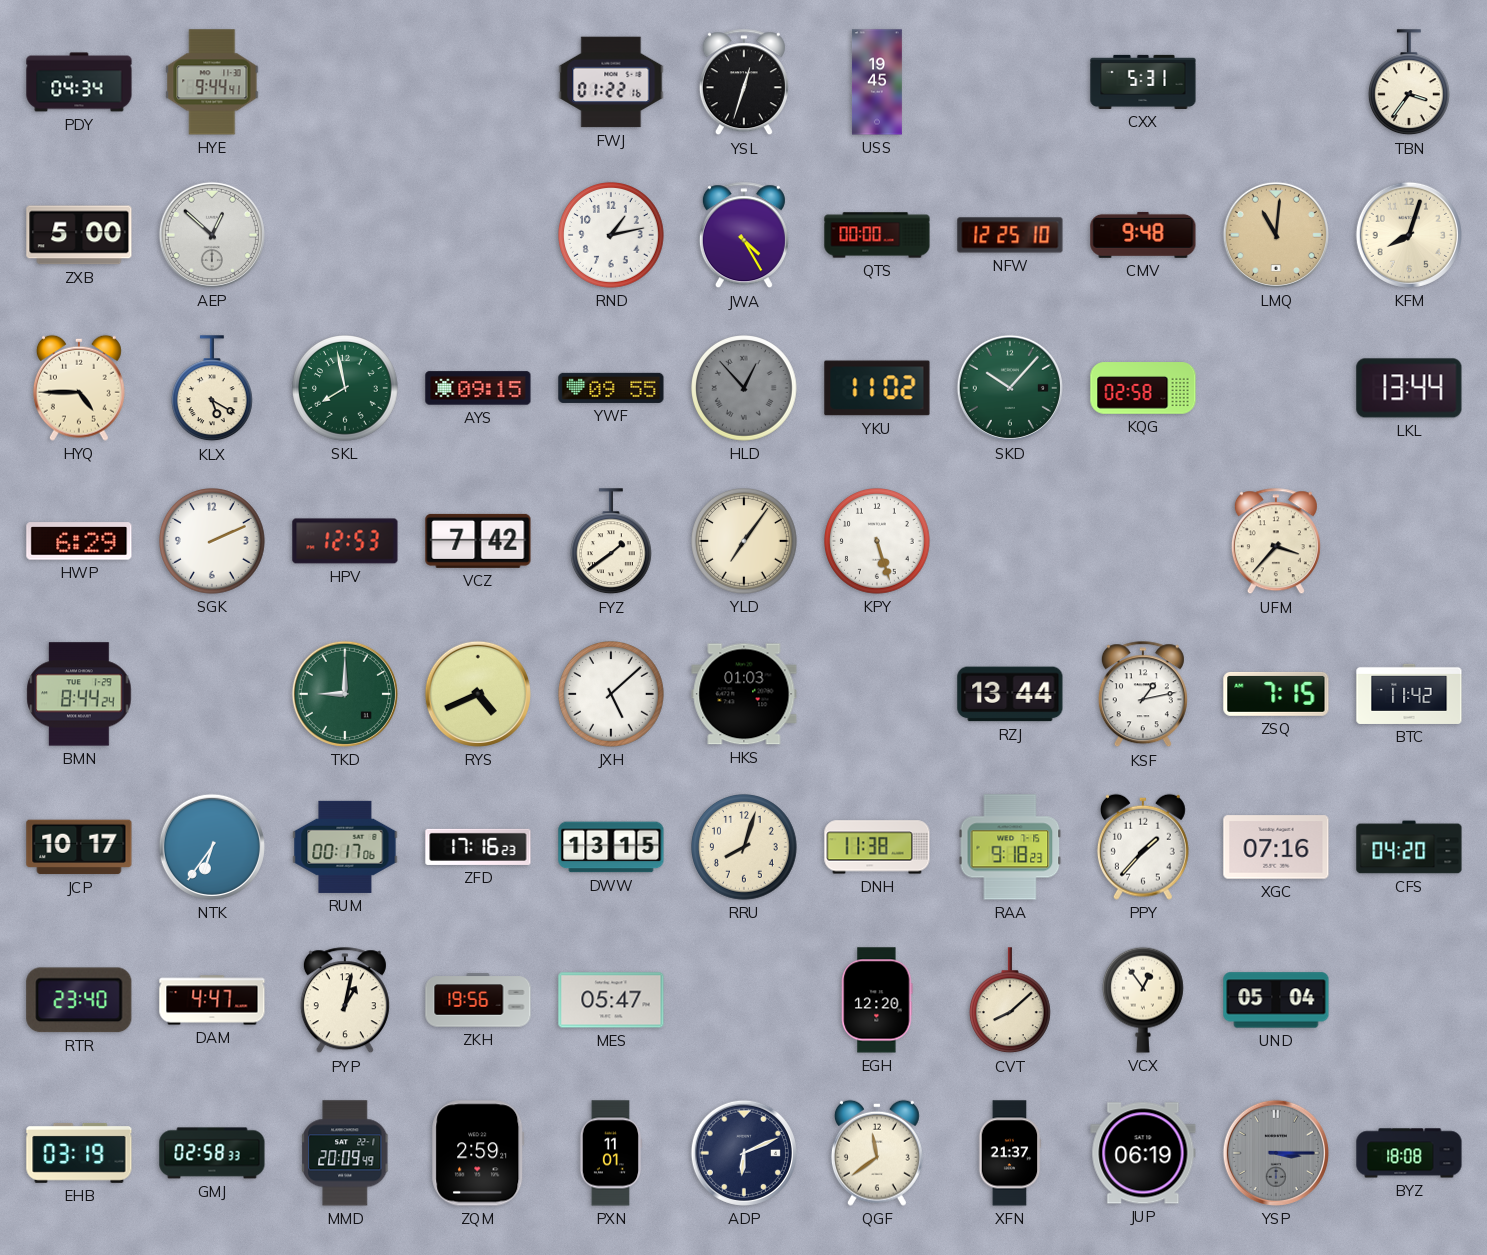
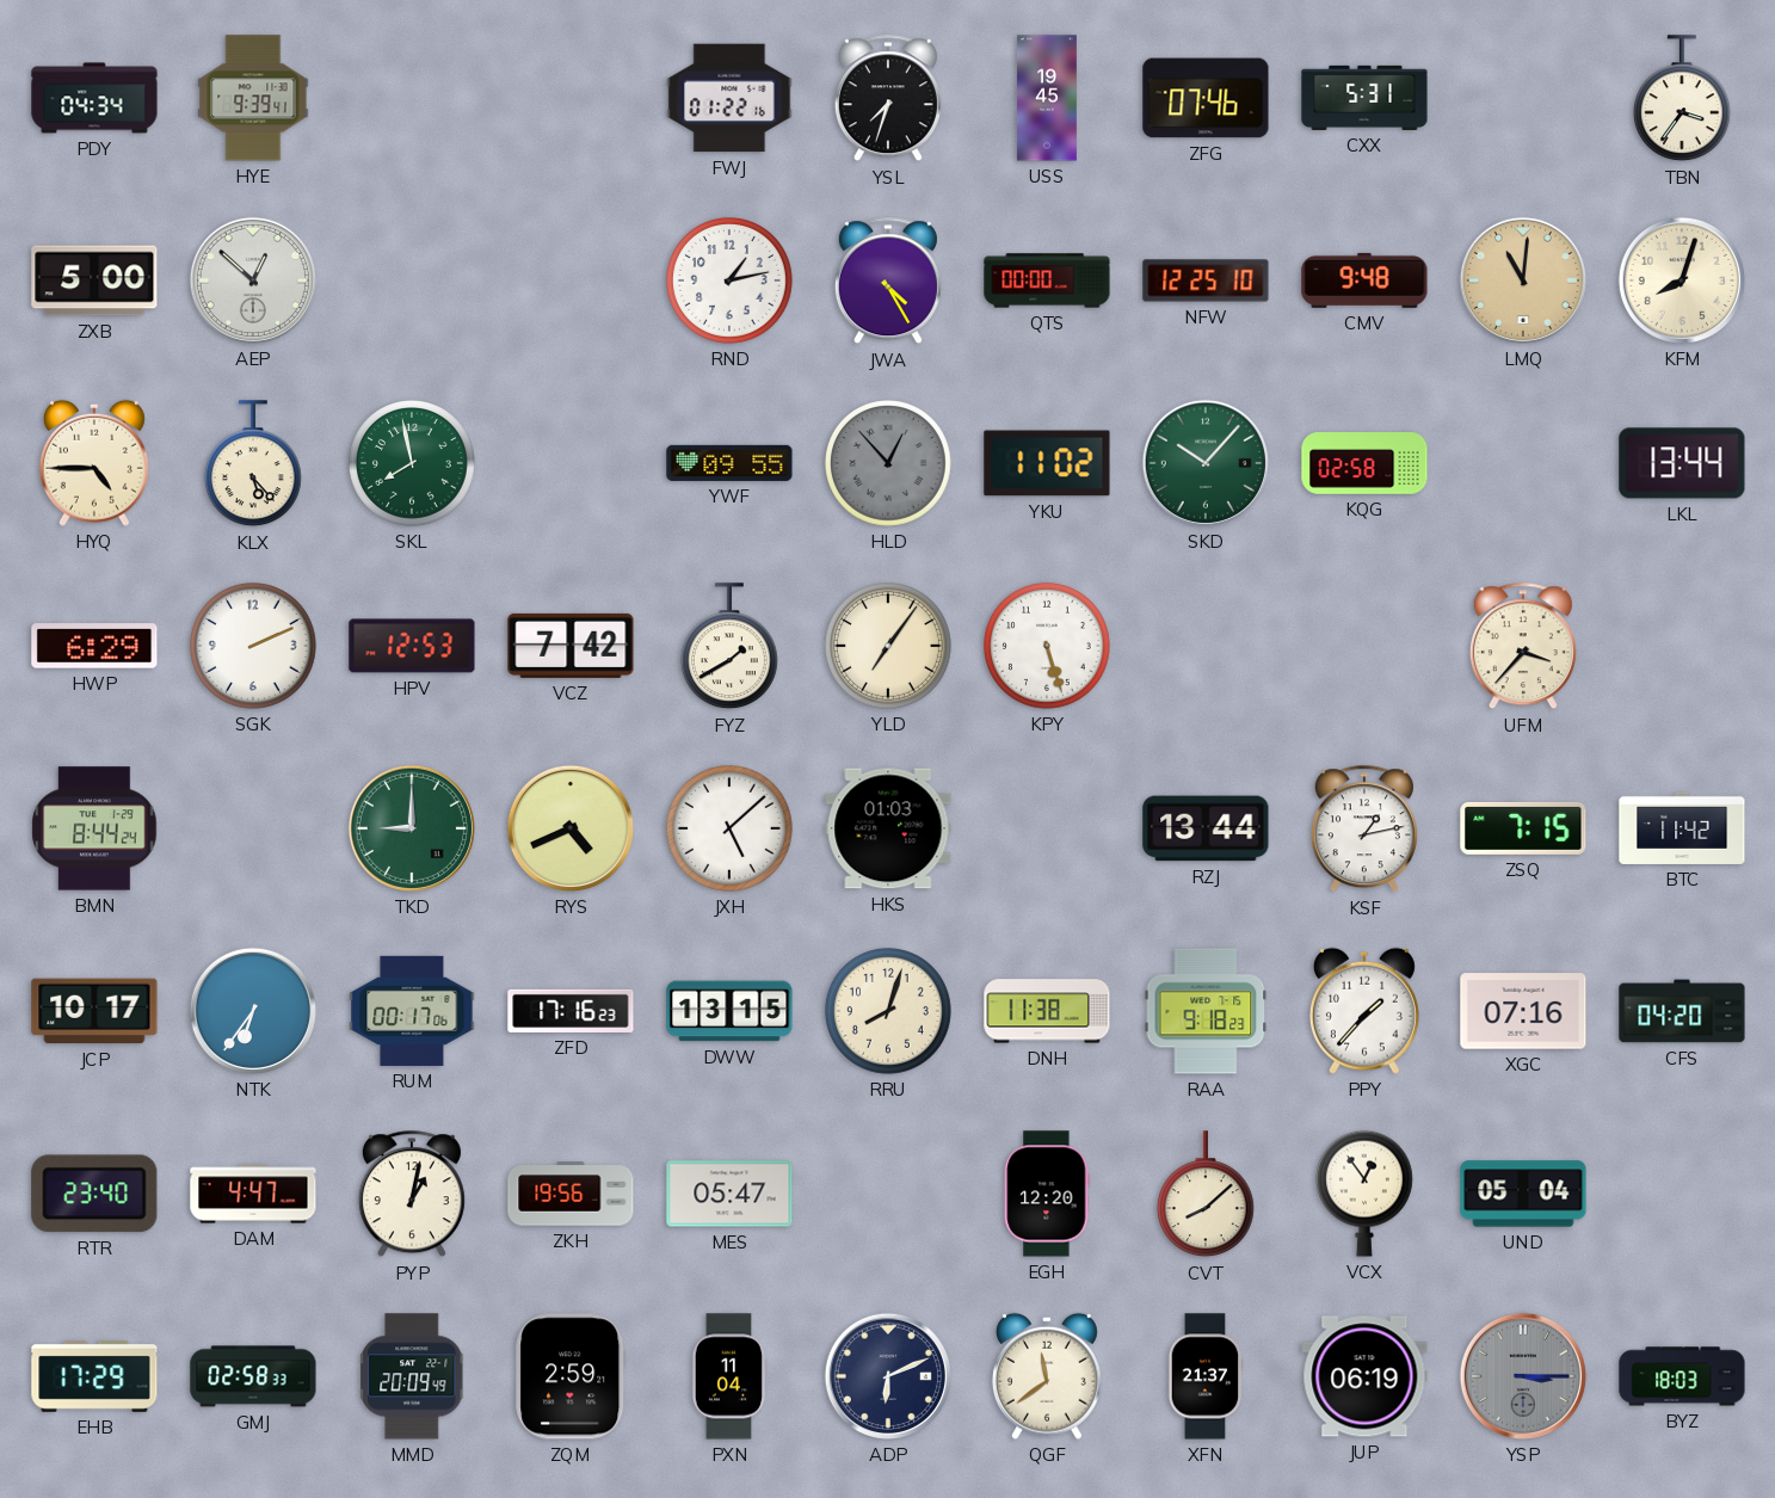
HYE: 9:44 -> 9:39
YSL: 12:33 -> 7:33
ZFG: none -> 07:46
KLX: 5:20 -> 5:23
AYS: 09:15 -> none
FYZ: 1:39 -> 1:40
EHB: 03:19 -> 17:29
PXN: 11:01 -> 11:04
BYZ: 18:08 -> 18:03
